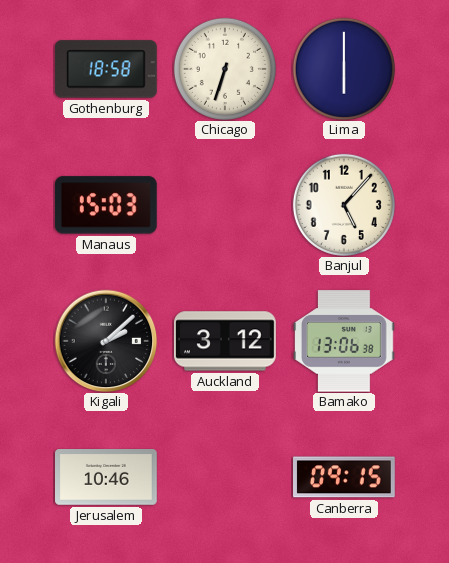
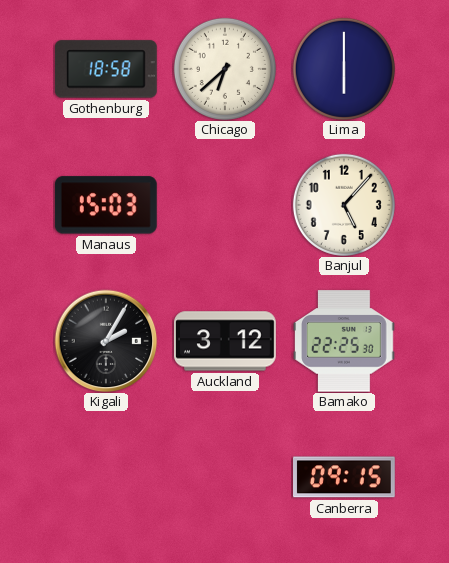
Chicago: 6:33 -> 6:38
Kigali: 2:08 -> 2:05
Bamako: 13:06 -> 22:25
Jerusalem: 10:46 -> none
